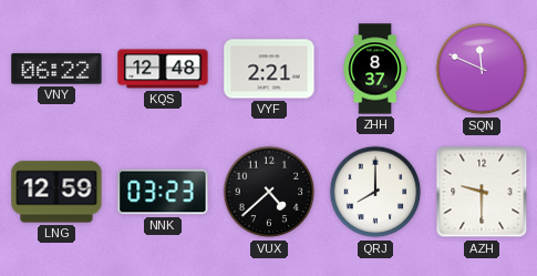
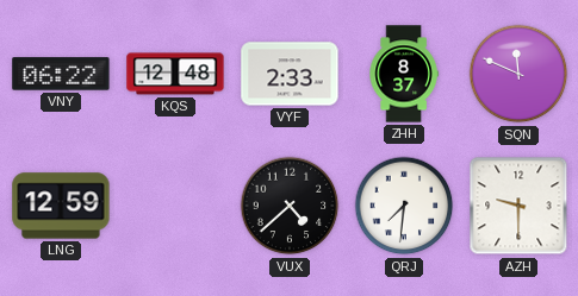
VYF: 2:21 -> 2:33
NNK: 03:23 -> none
QRJ: 8:00 -> 7:31
